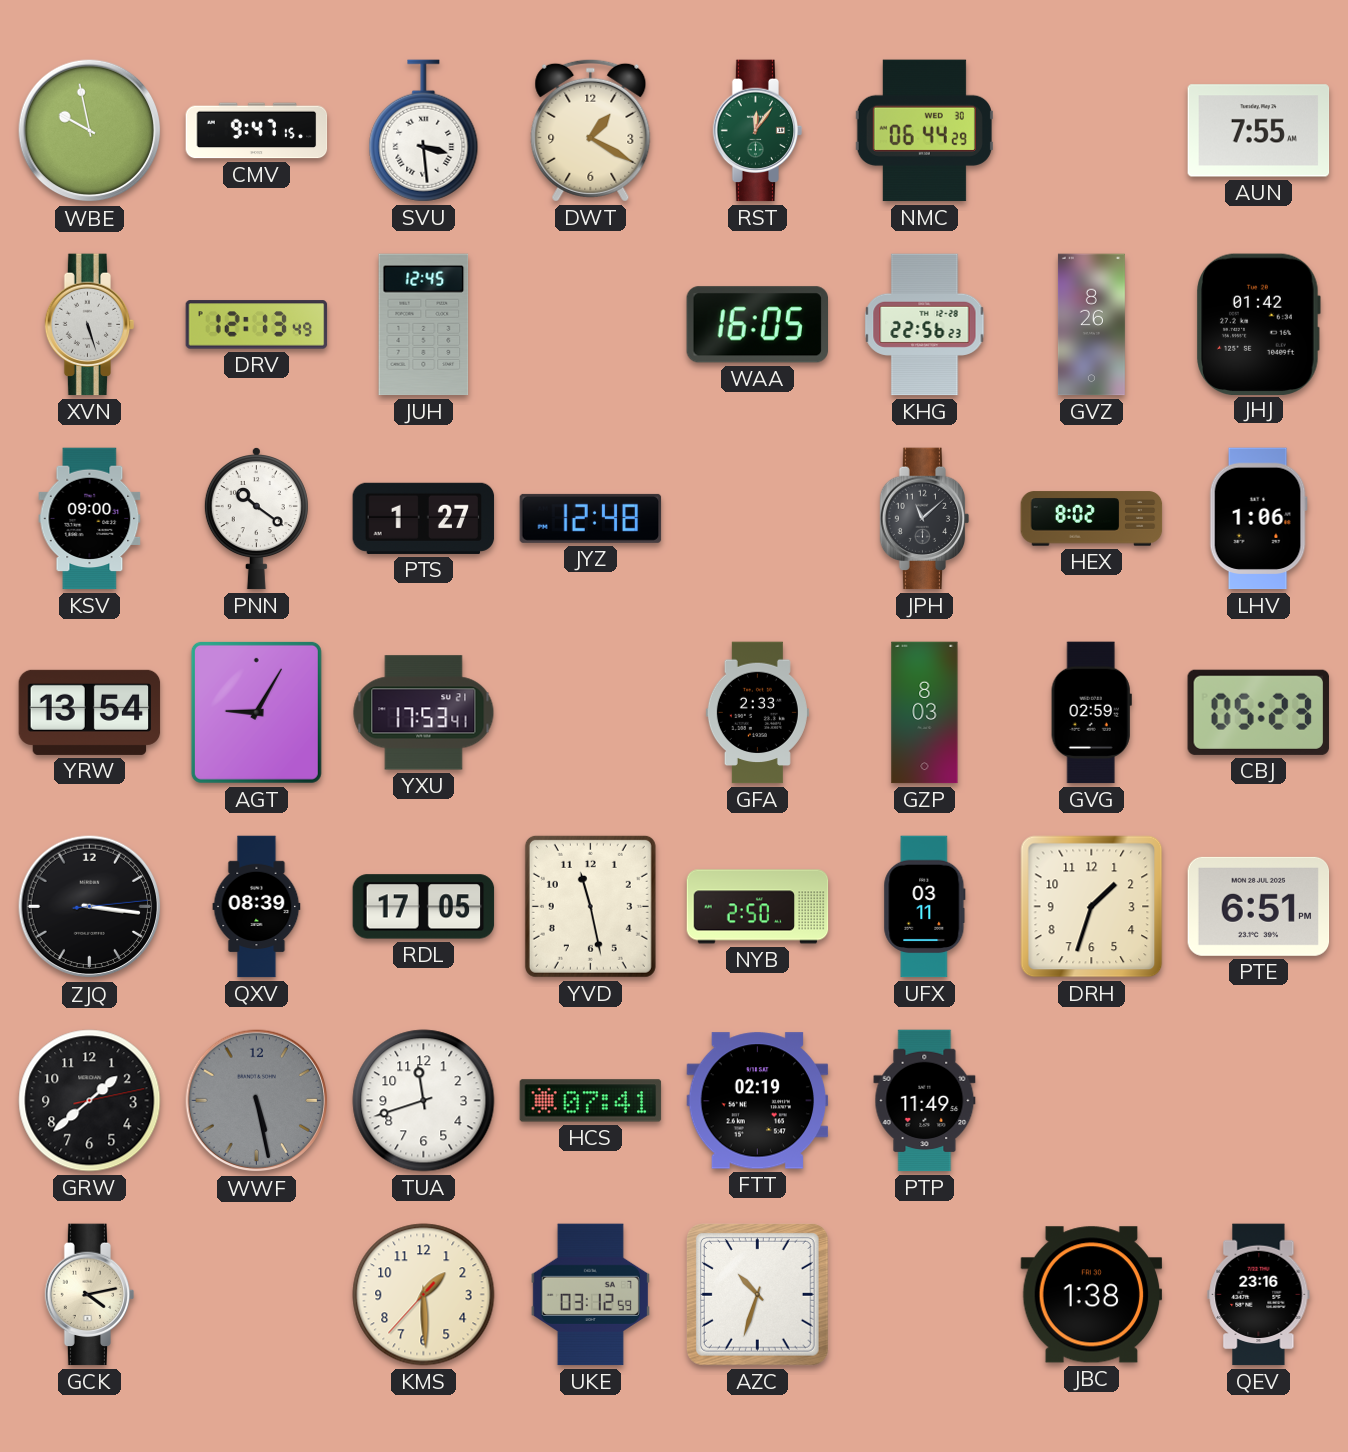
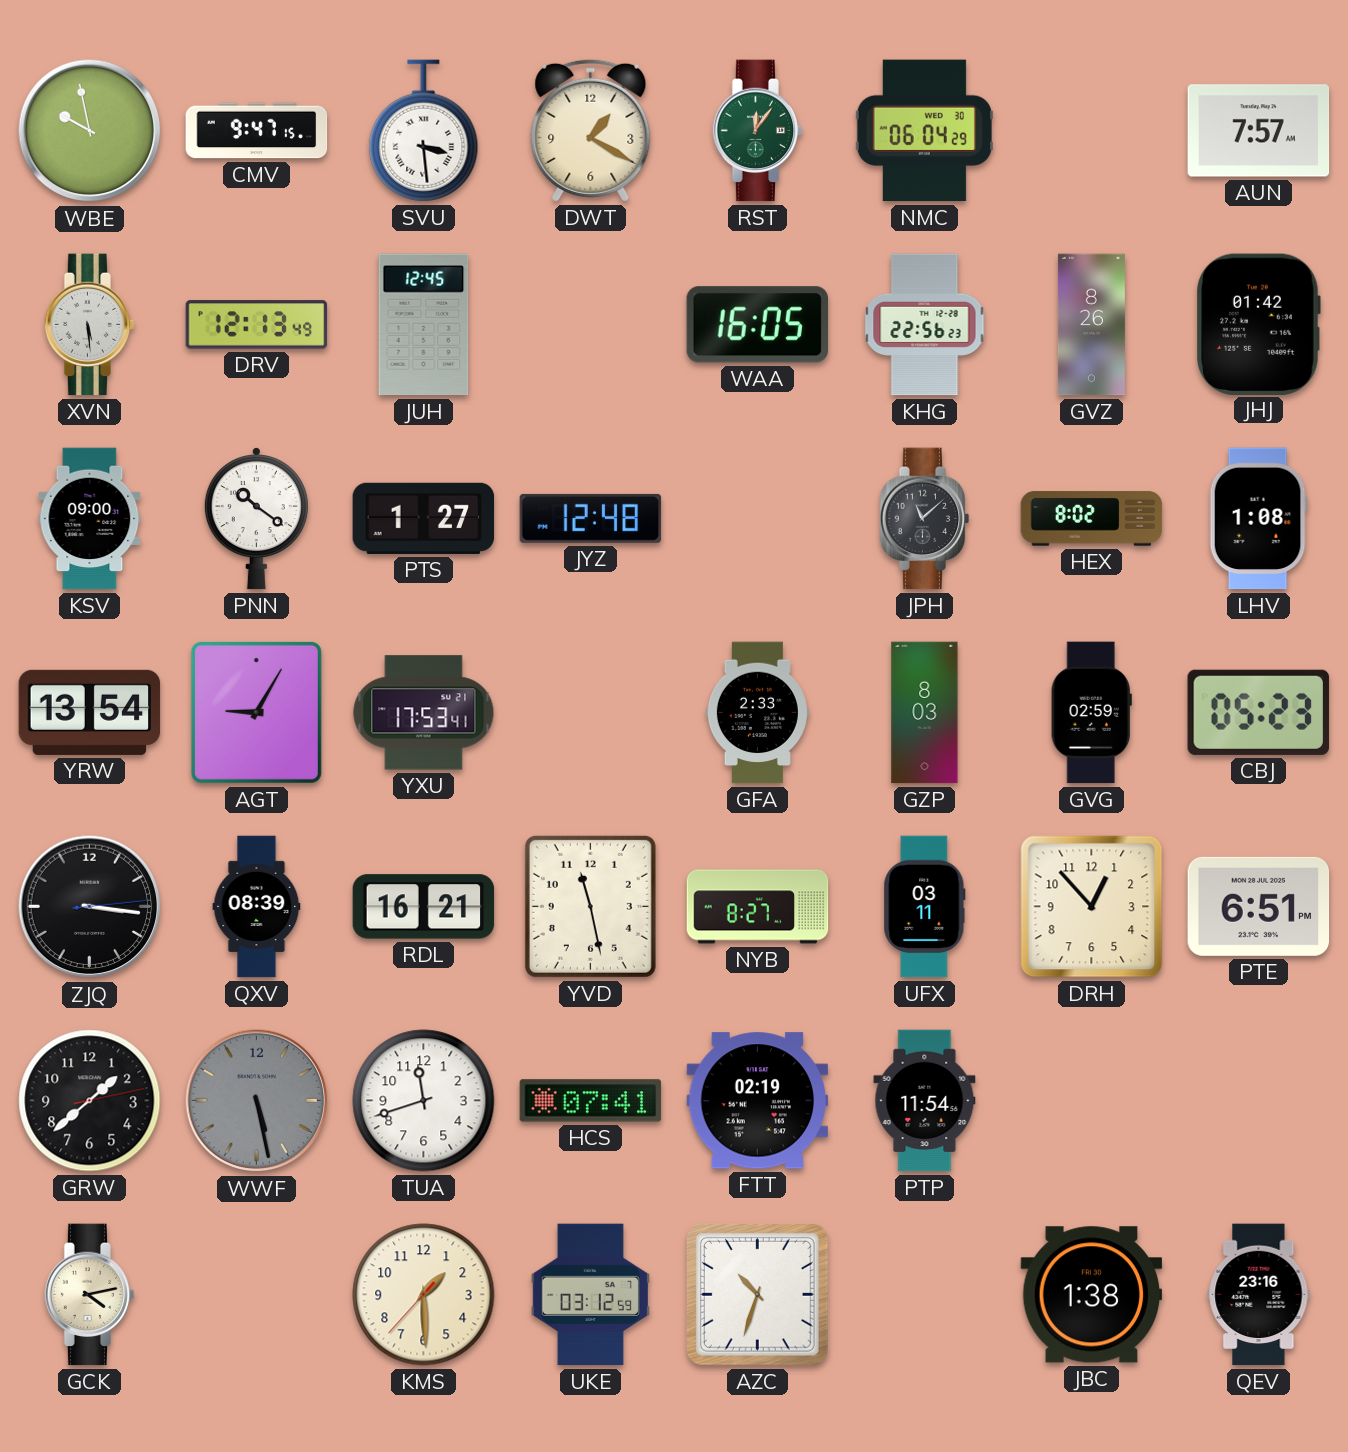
NMC: 06:44 -> 06:04
AUN: 7:55 -> 7:57
XVN: 5:27 -> 5:29
LHV: 1:06 -> 1:08
RDL: 17:05 -> 16:21
NYB: 2:50 -> 8:27
DRH: 1:33 -> 12:53
PTP: 11:49 -> 11:54
